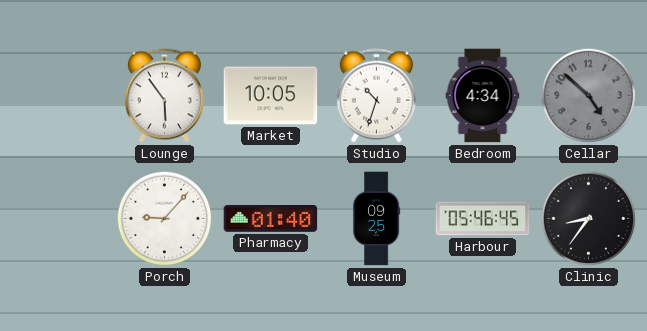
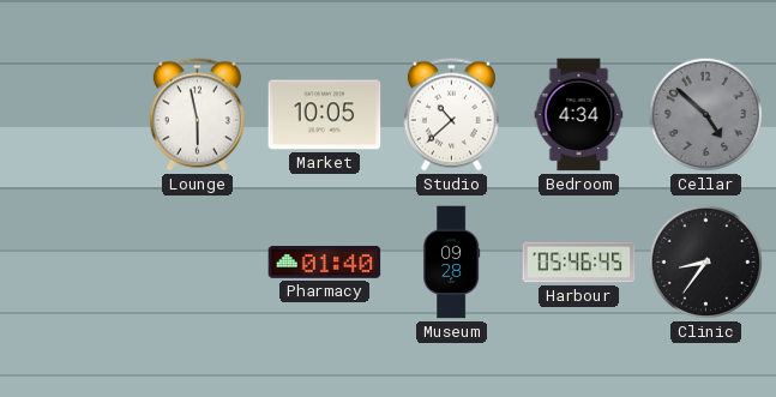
Lounge: 5:54 -> 5:58
Studio: 10:33 -> 10:38
Porch: 9:07 -> none
Museum: 09:25 -> 09:28
